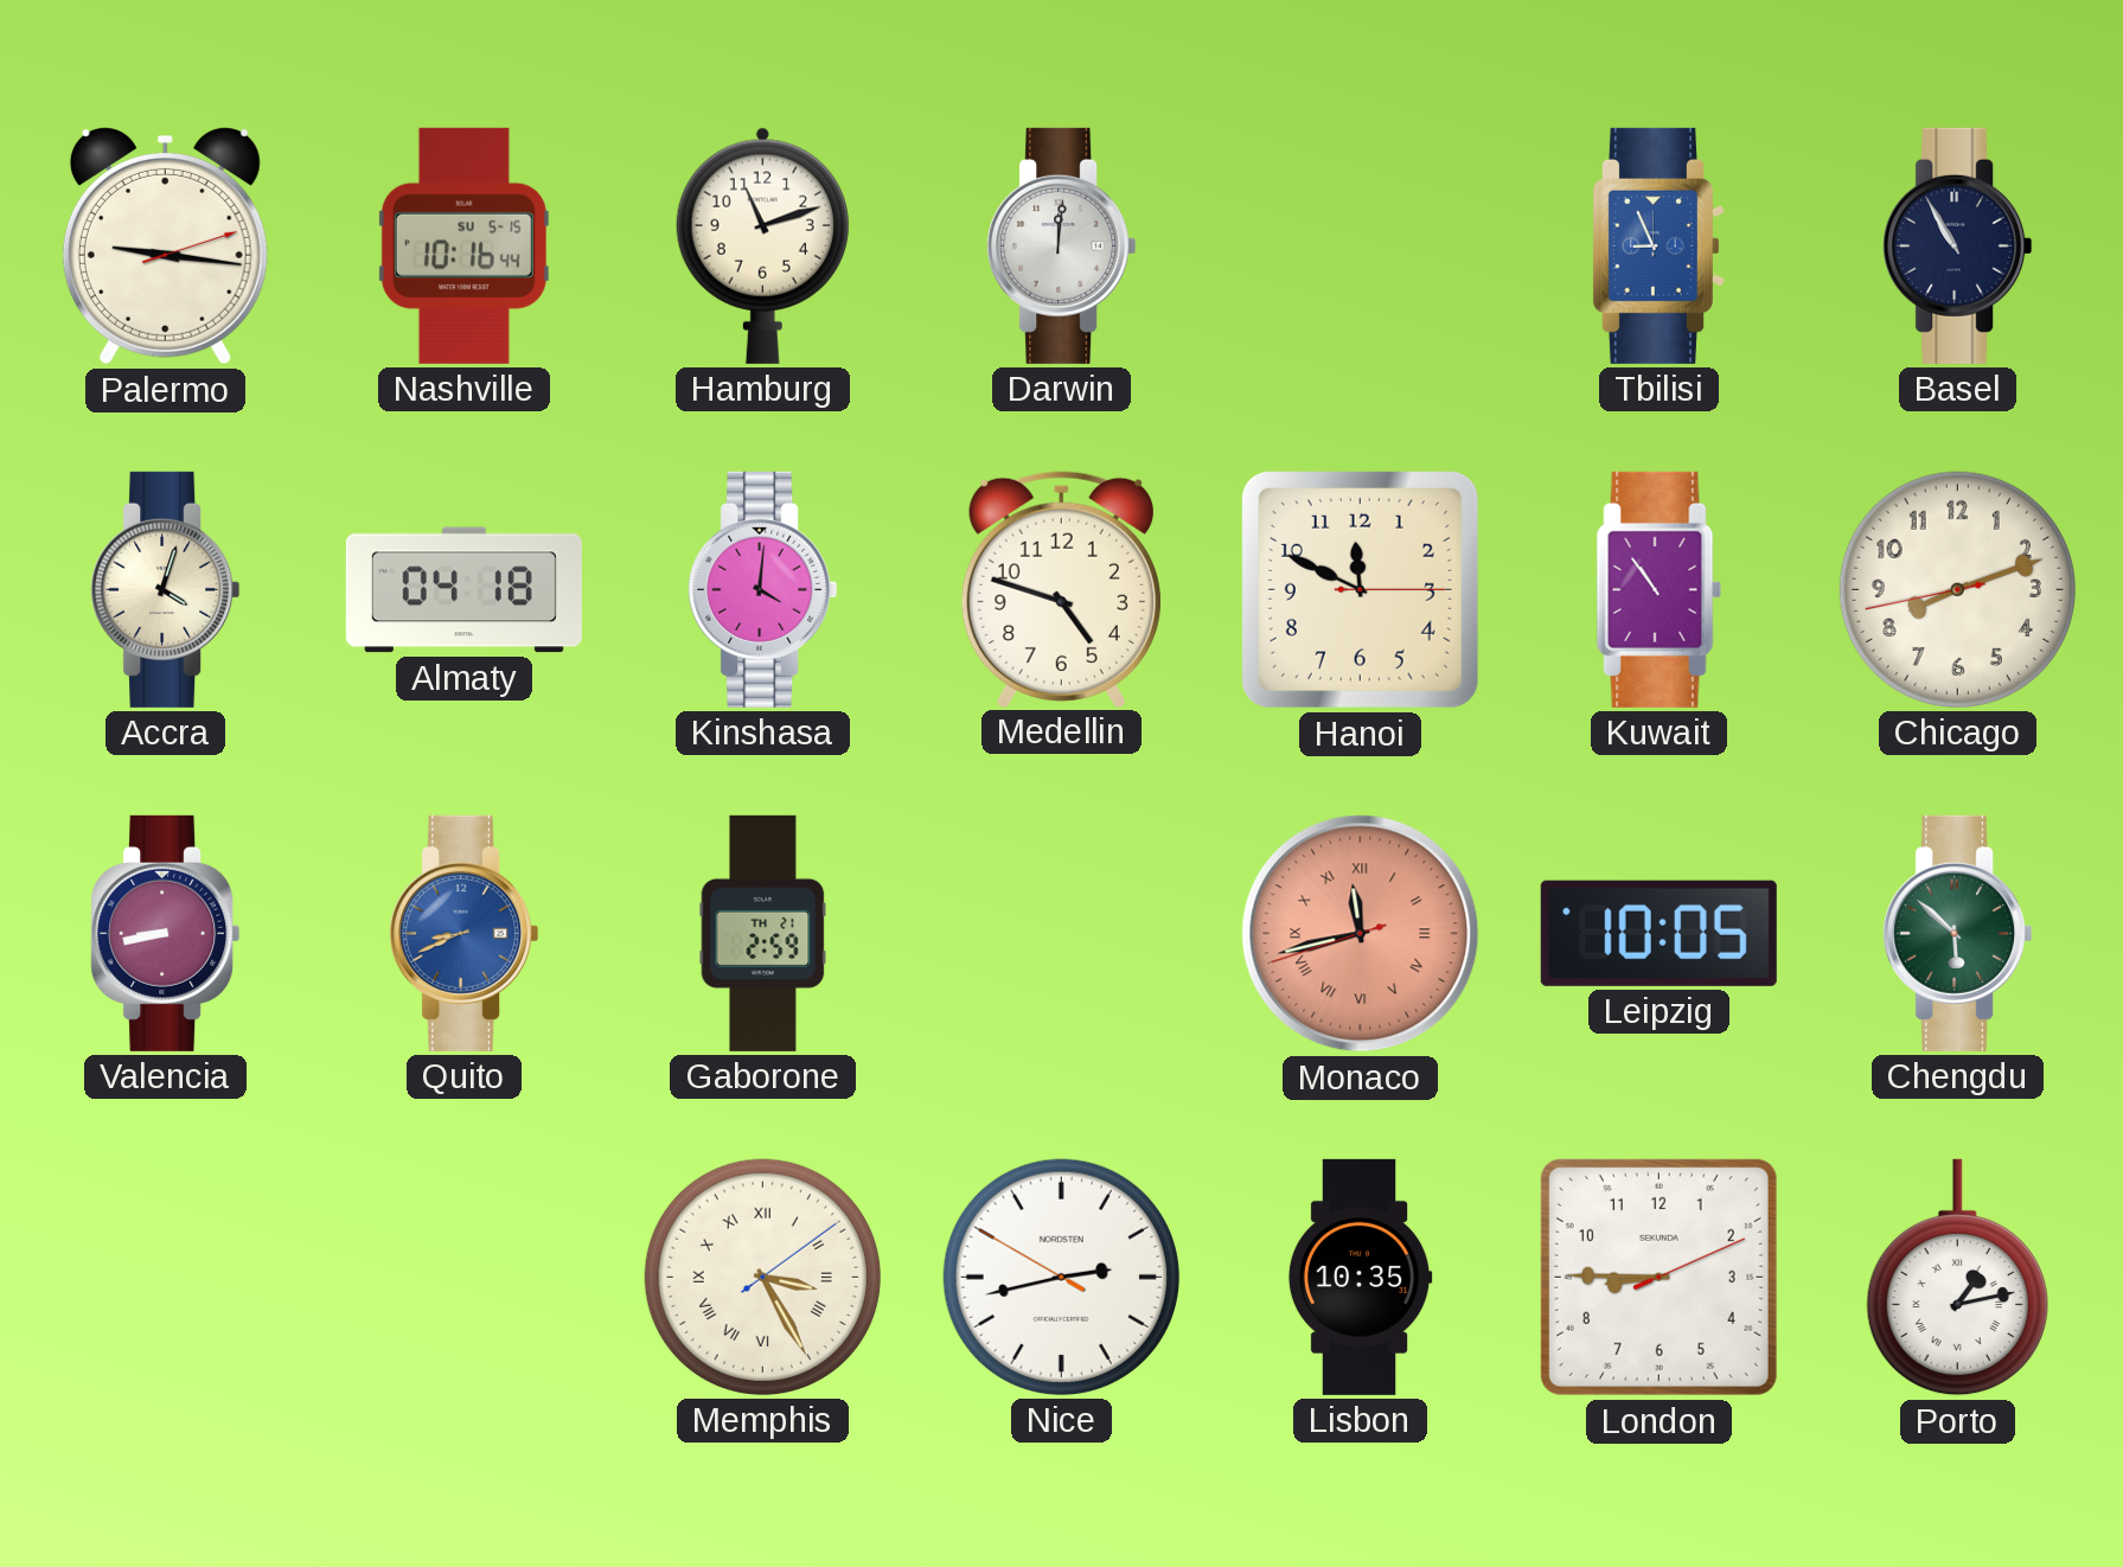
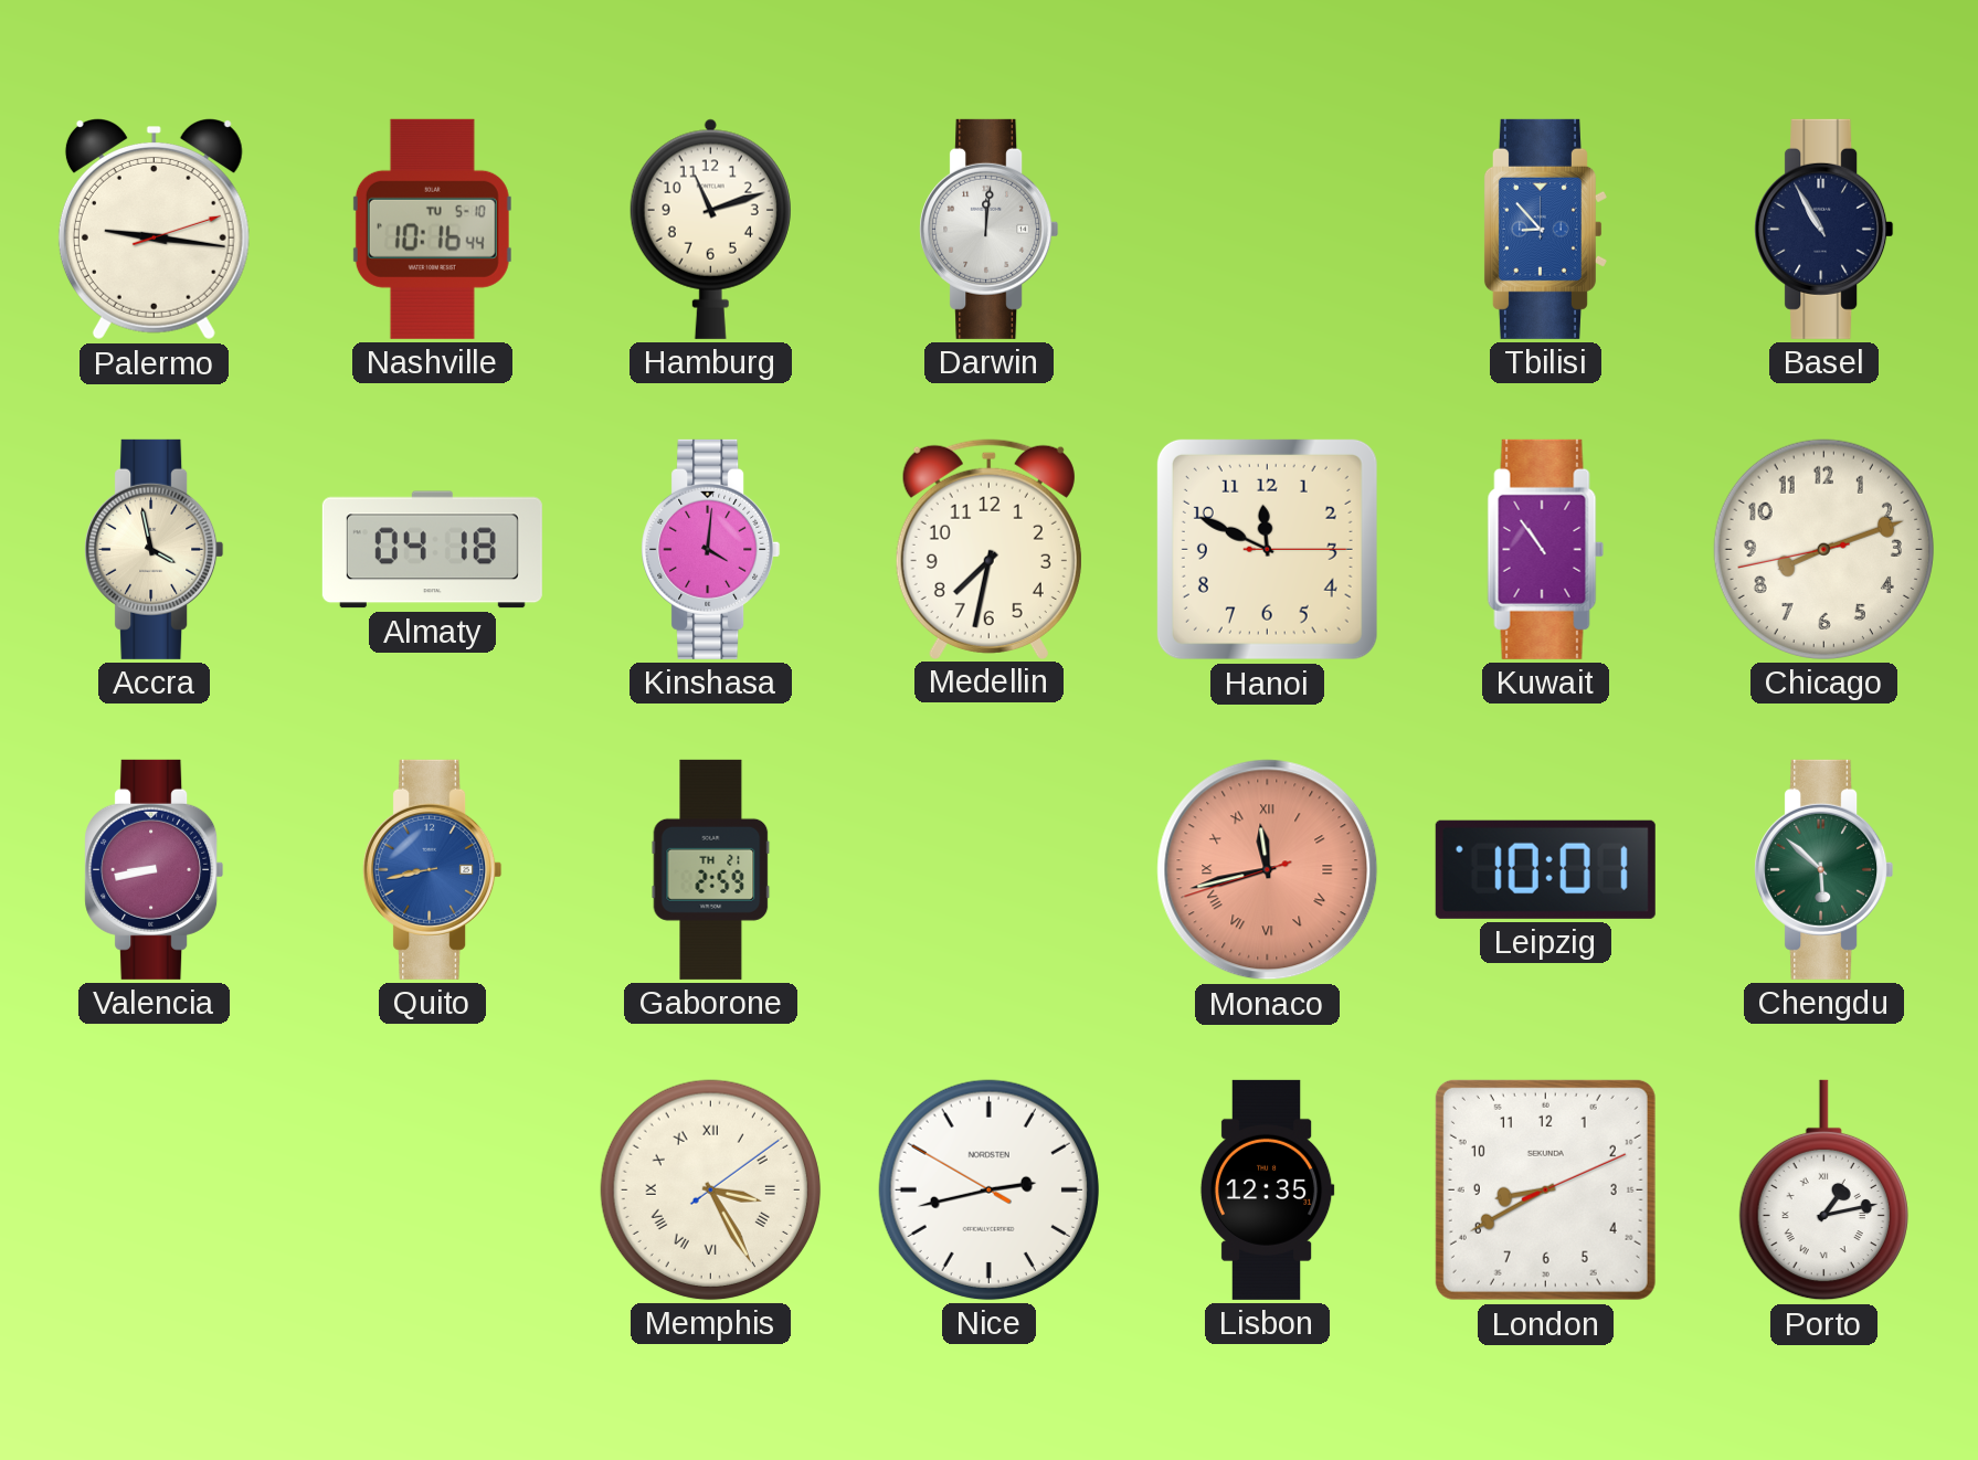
Nashville date: SU 5-15 -> TU 5-10
Tbilisi: 8:56 -> 8:53
Accra: 4:03 -> 3:58
Medellin: 4:48 -> 7:32
Quito: 8:41 -> 8:43
Leipzig: 10:05 -> 10:01
Lisbon: 10:35 -> 12:35
London: 8:45 -> 8:40
